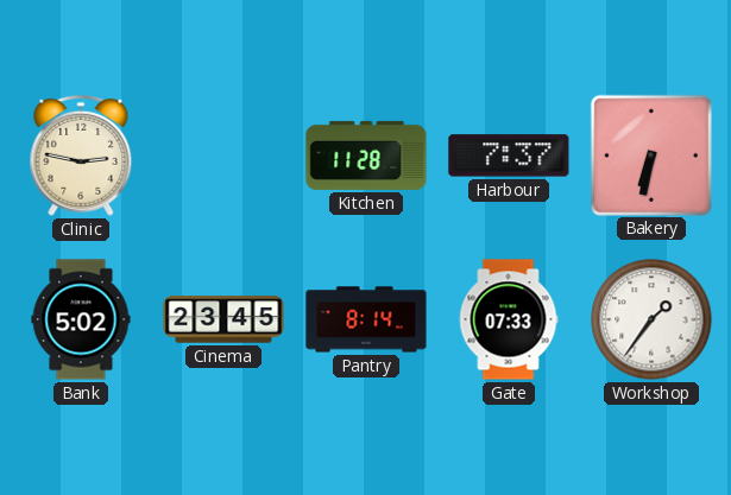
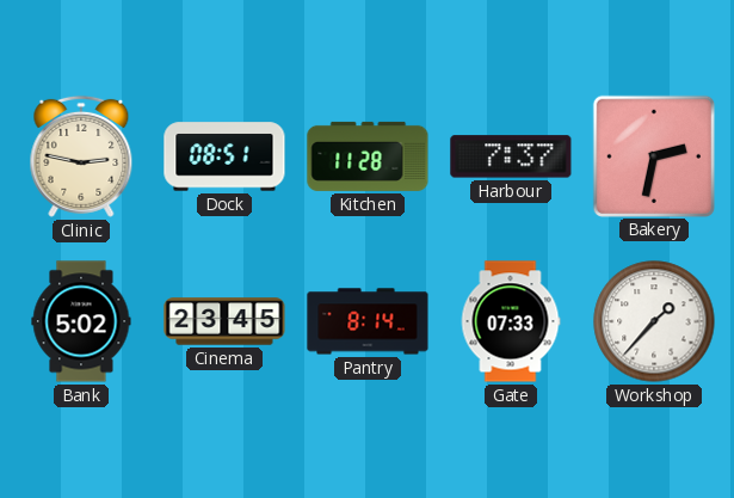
Dock: none -> 08:51
Bakery: 6:32 -> 2:32
Workshop: 1:36 -> 1:37
